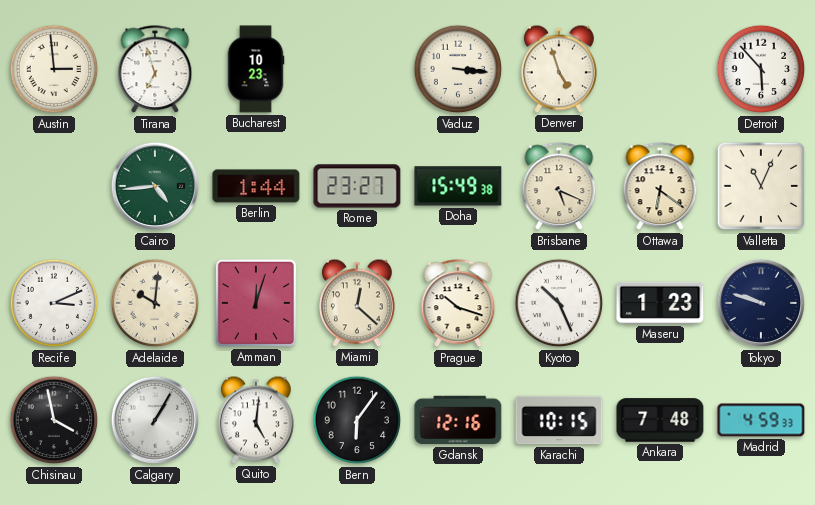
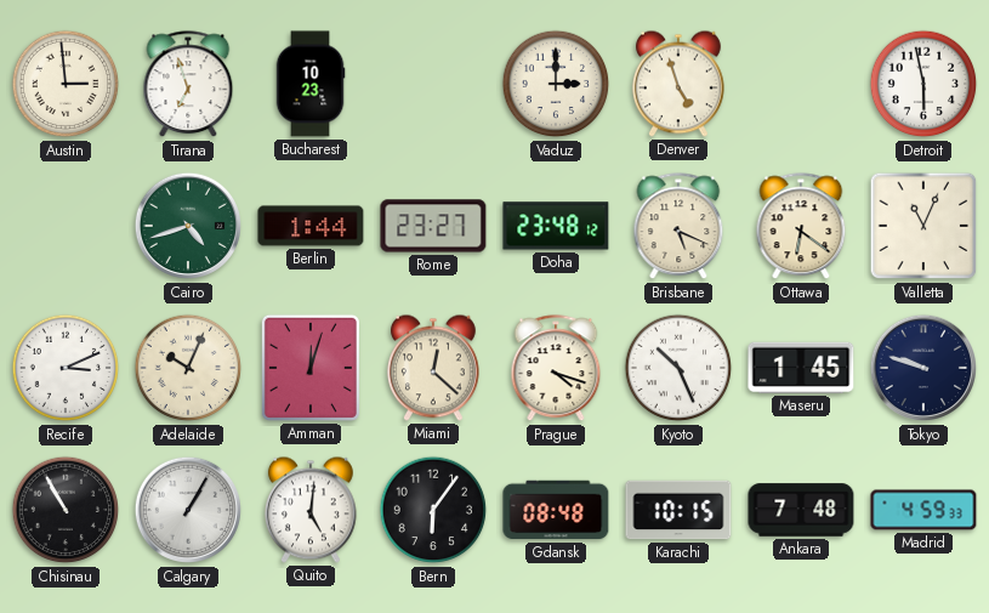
Vaduz: 3:16 -> 3:00
Detroit: 5:53 -> 5:58
Cairo: 4:44 -> 4:42
Doha: 15:49 -> 23:48
Adelaide: 10:01 -> 10:04
Prague: 10:18 -> 4:18
Maseru: 1:23 -> 1:45
Chisinau: 3:58 -> 10:55
Gdansk: 12:16 -> 08:48
